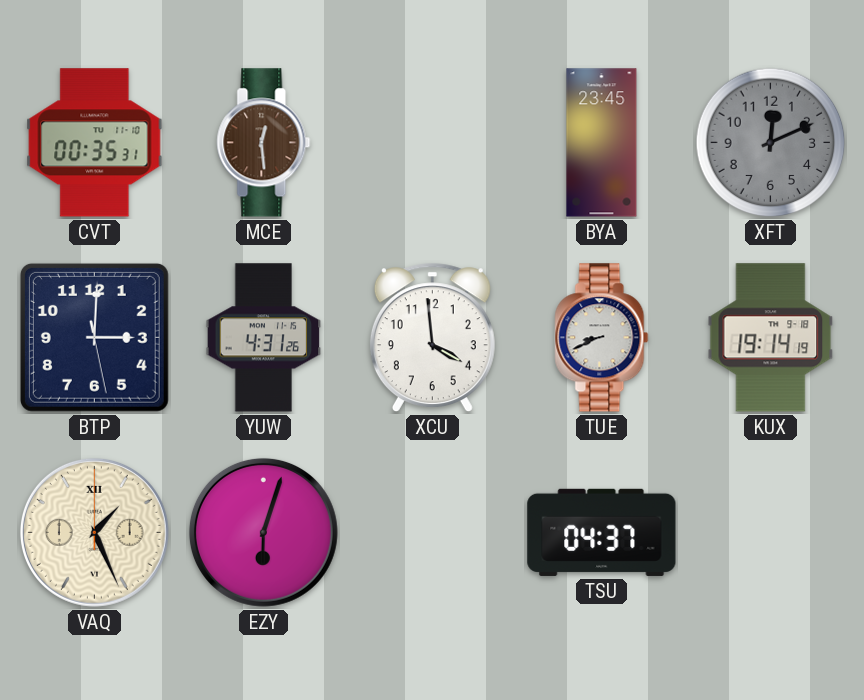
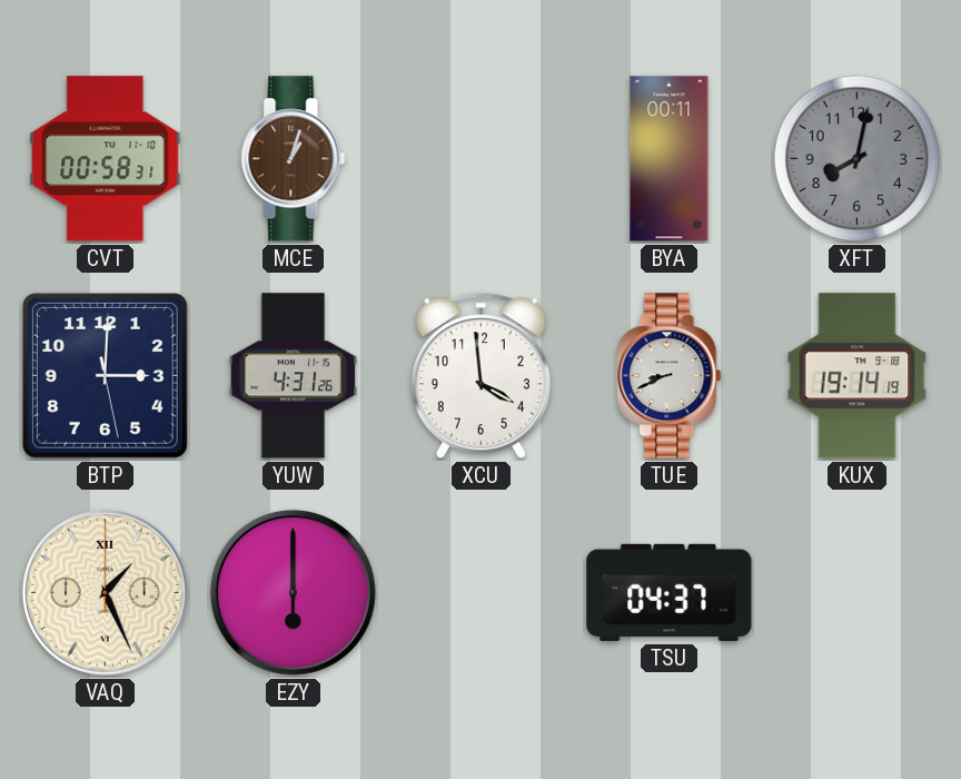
CVT: 00:35 -> 00:58
MCE: 12:29 -> 1:03
BYA: 23:45 -> 00:11
XFT: 12:11 -> 8:02
EZY: 6:03 -> 6:00
